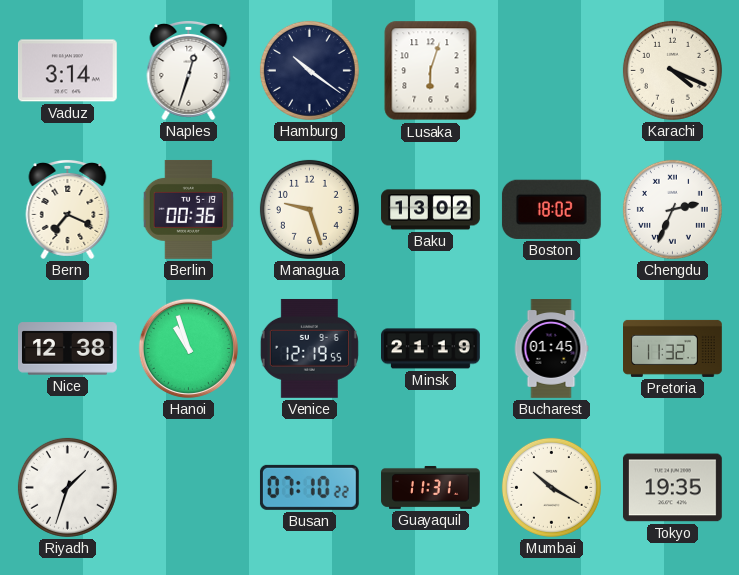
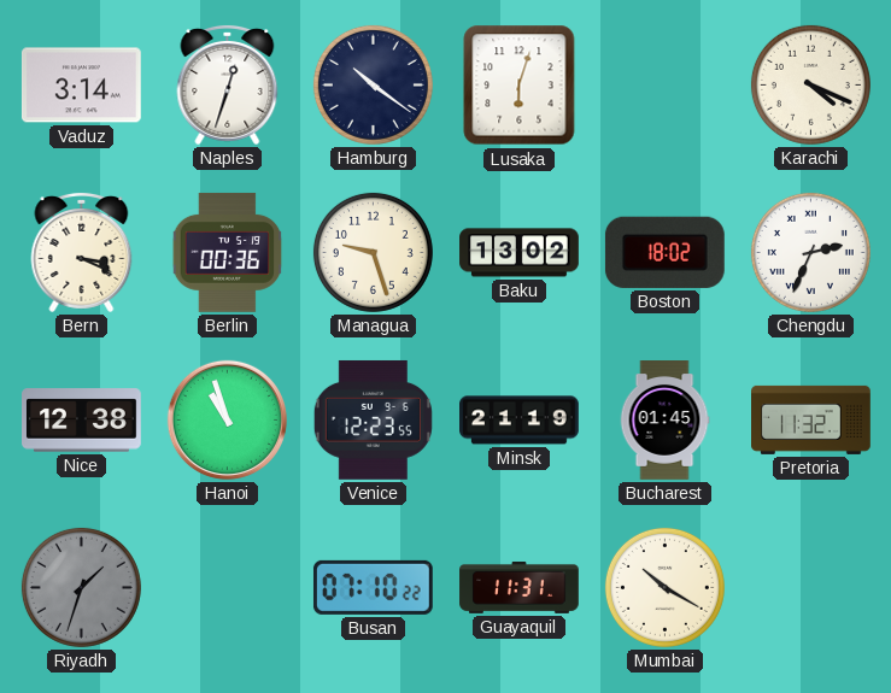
Bern: 7:19 -> 3:19
Venice: 12:19 -> 12:23
Riyadh dial: white -> grey
Tokyo: 19:35 -> none
